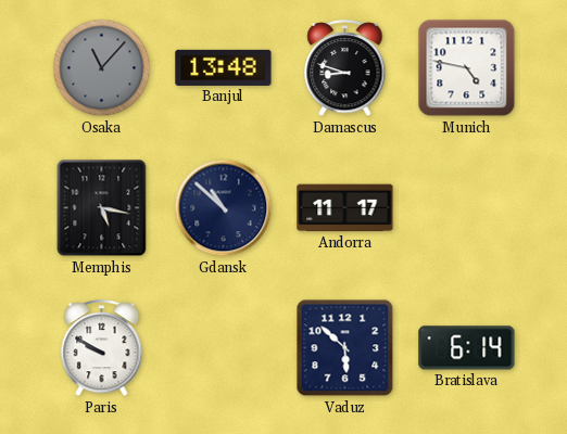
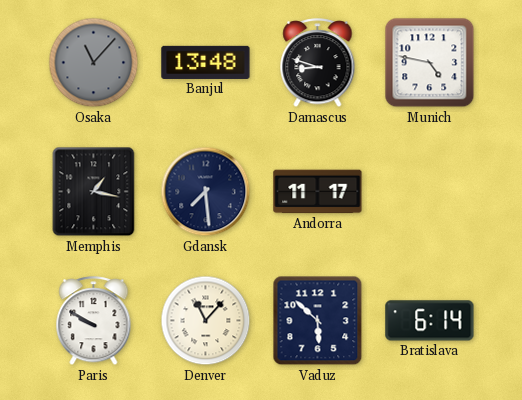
Memphis: 5:17 -> 1:17
Gdansk: 10:52 -> 7:29
Denver: none -> 11:07
